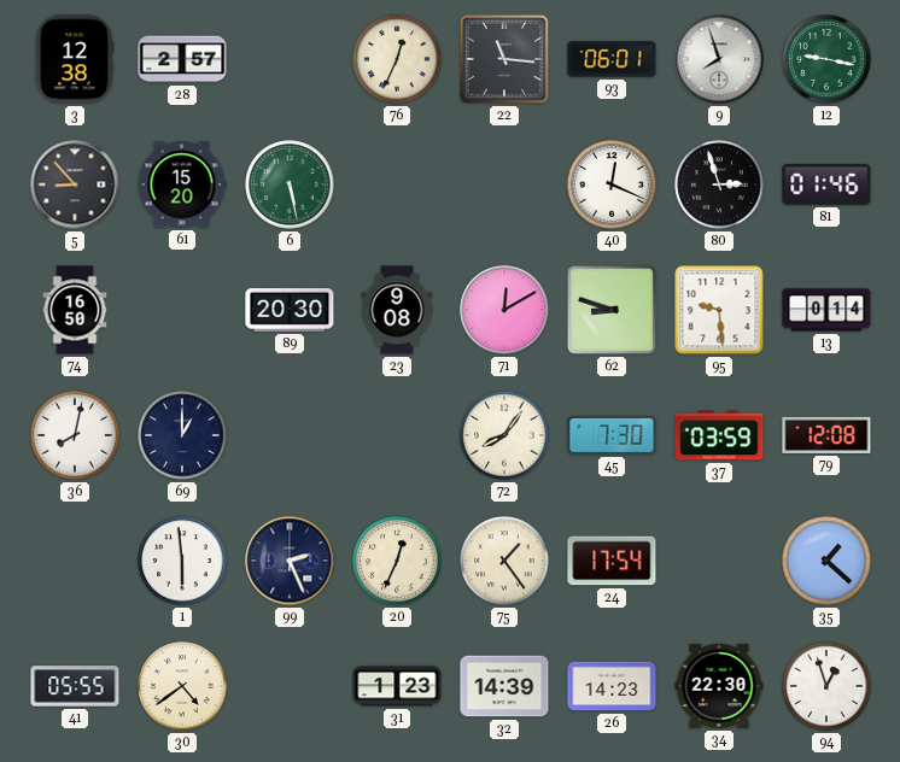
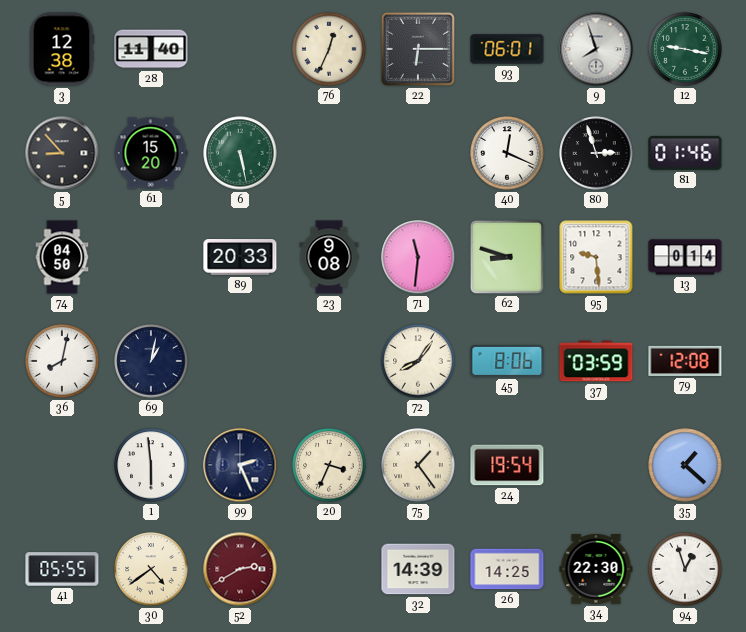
28: 2:57 -> 11:40
22: 11:16 -> 6:15
74: 16:50 -> 04:50
89: 20:30 -> 20:33
71: 12:10 -> 11:31
69: 1:00 -> 1:02
45: 7:30 -> 8:06
20: 12:34 -> 3:34
24: 17:54 -> 19:54
52: none -> 2:40
31: 1:23 -> none
26: 14:23 -> 14:25
